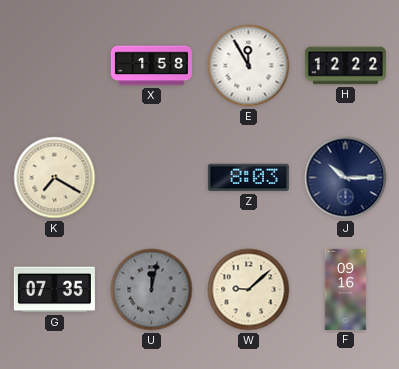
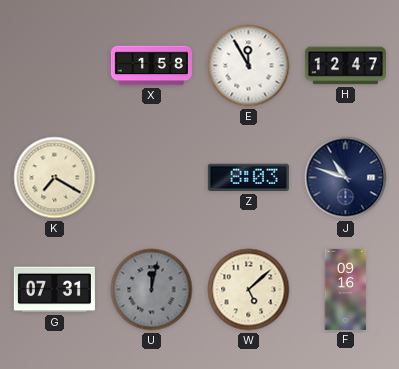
H: 12:22 -> 12:47
J: 10:15 -> 10:48
G: 07:35 -> 07:31
W: 9:08 -> 5:08
